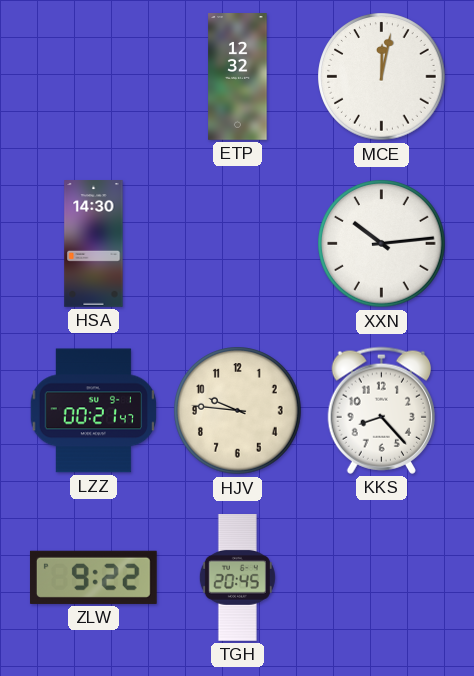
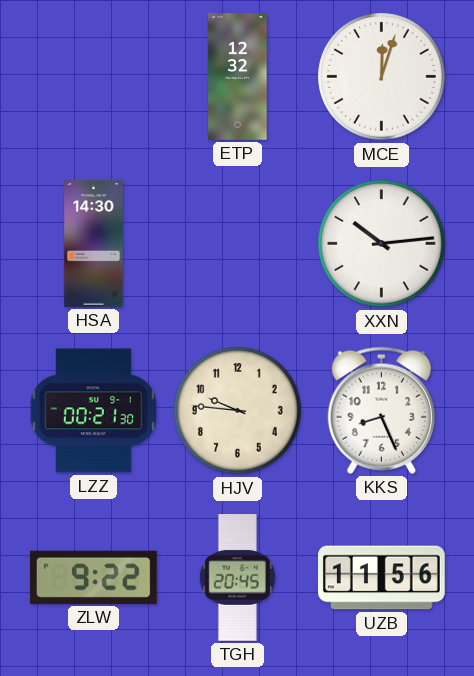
MCE: 12:02 -> 12:03
LZZ: 00:21:47 -> 00:21:30
KKS: 8:23 -> 8:26
UZB: none -> 11:56
